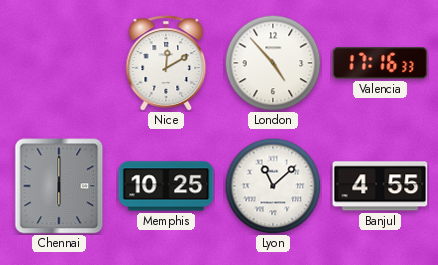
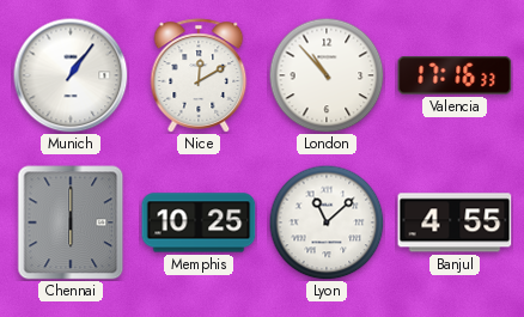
Munich: none -> 1:06
London: 4:53 -> 10:53
